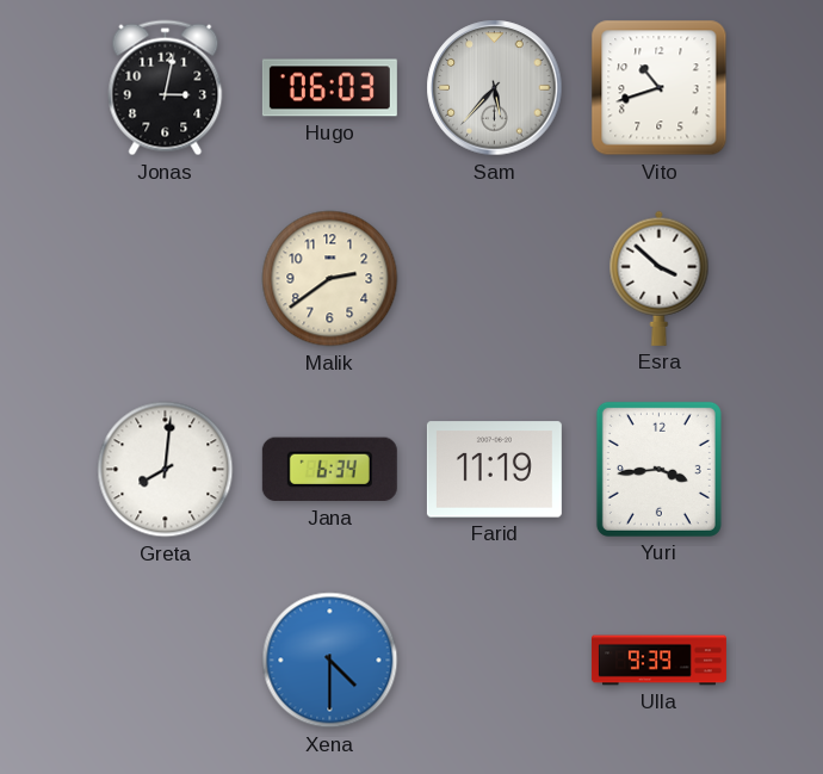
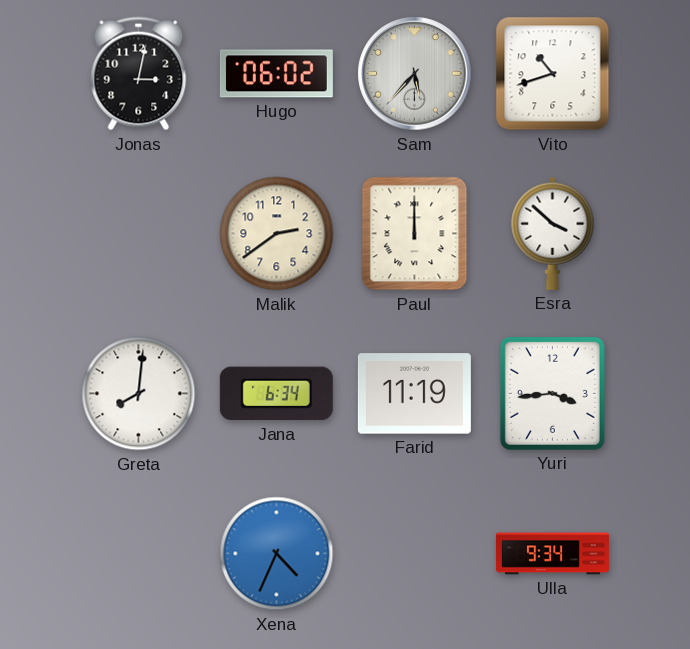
Hugo: 06:03 -> 06:02
Paul: none -> 12:00
Xena: 4:30 -> 4:34
Ulla: 9:39 -> 9:34
